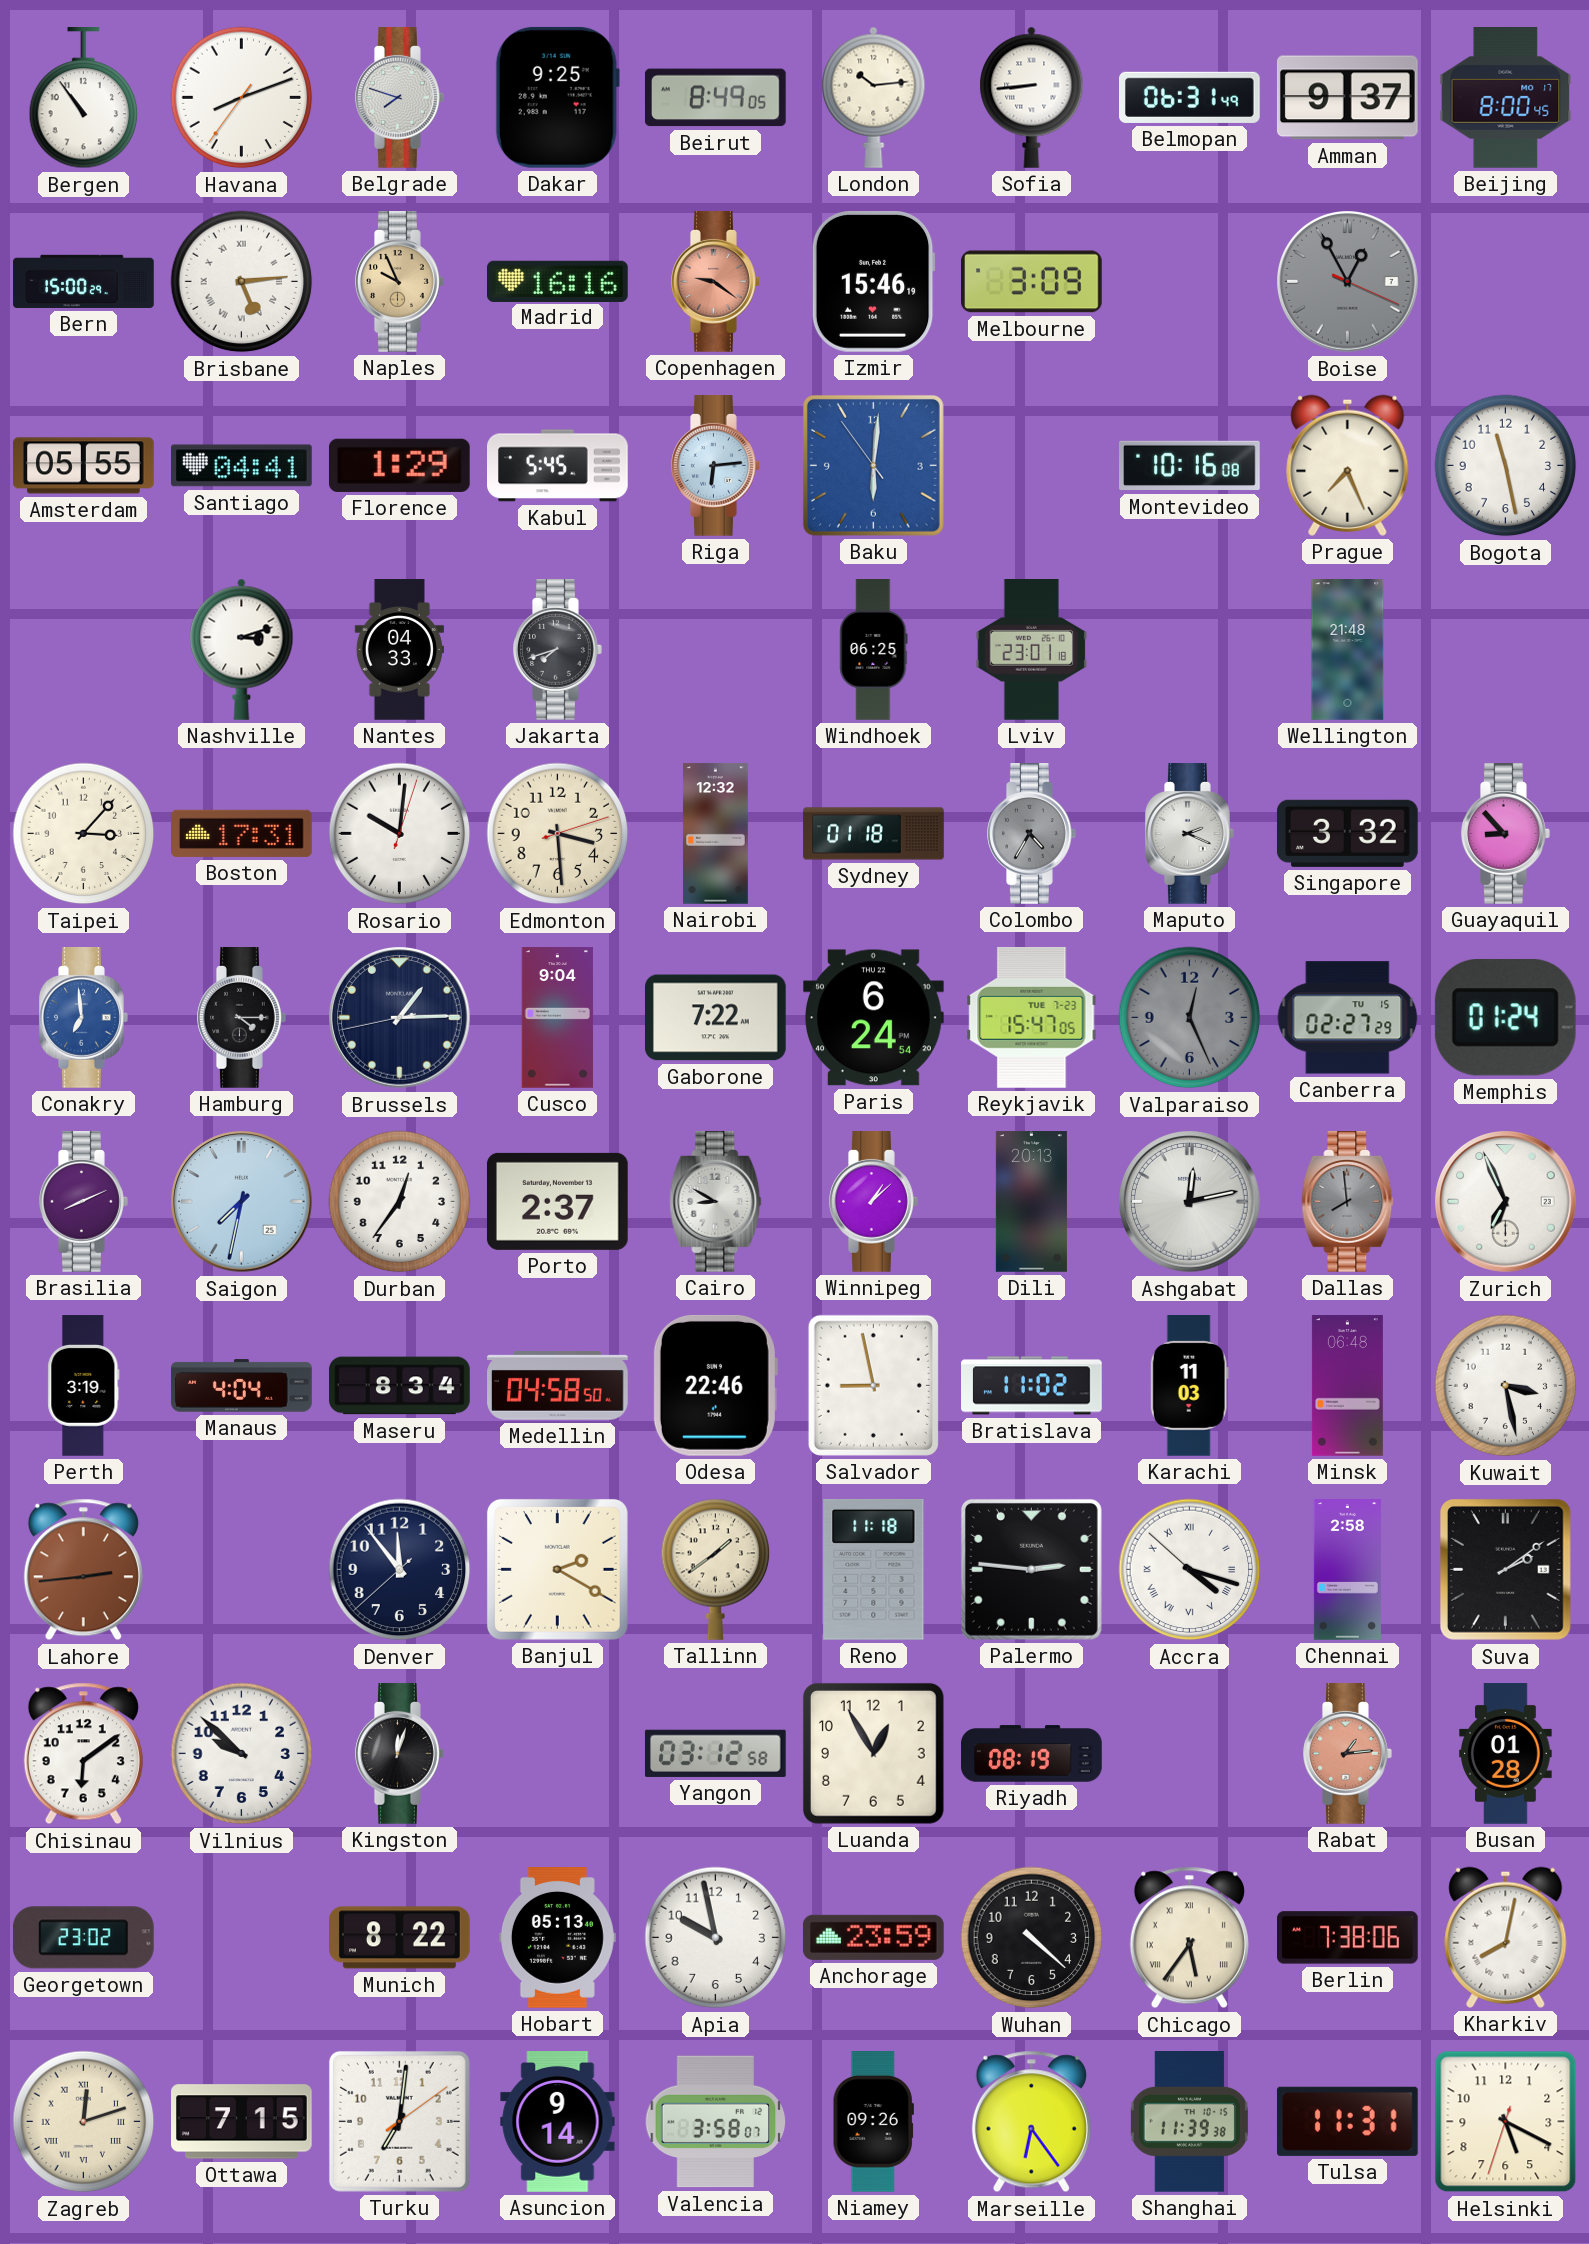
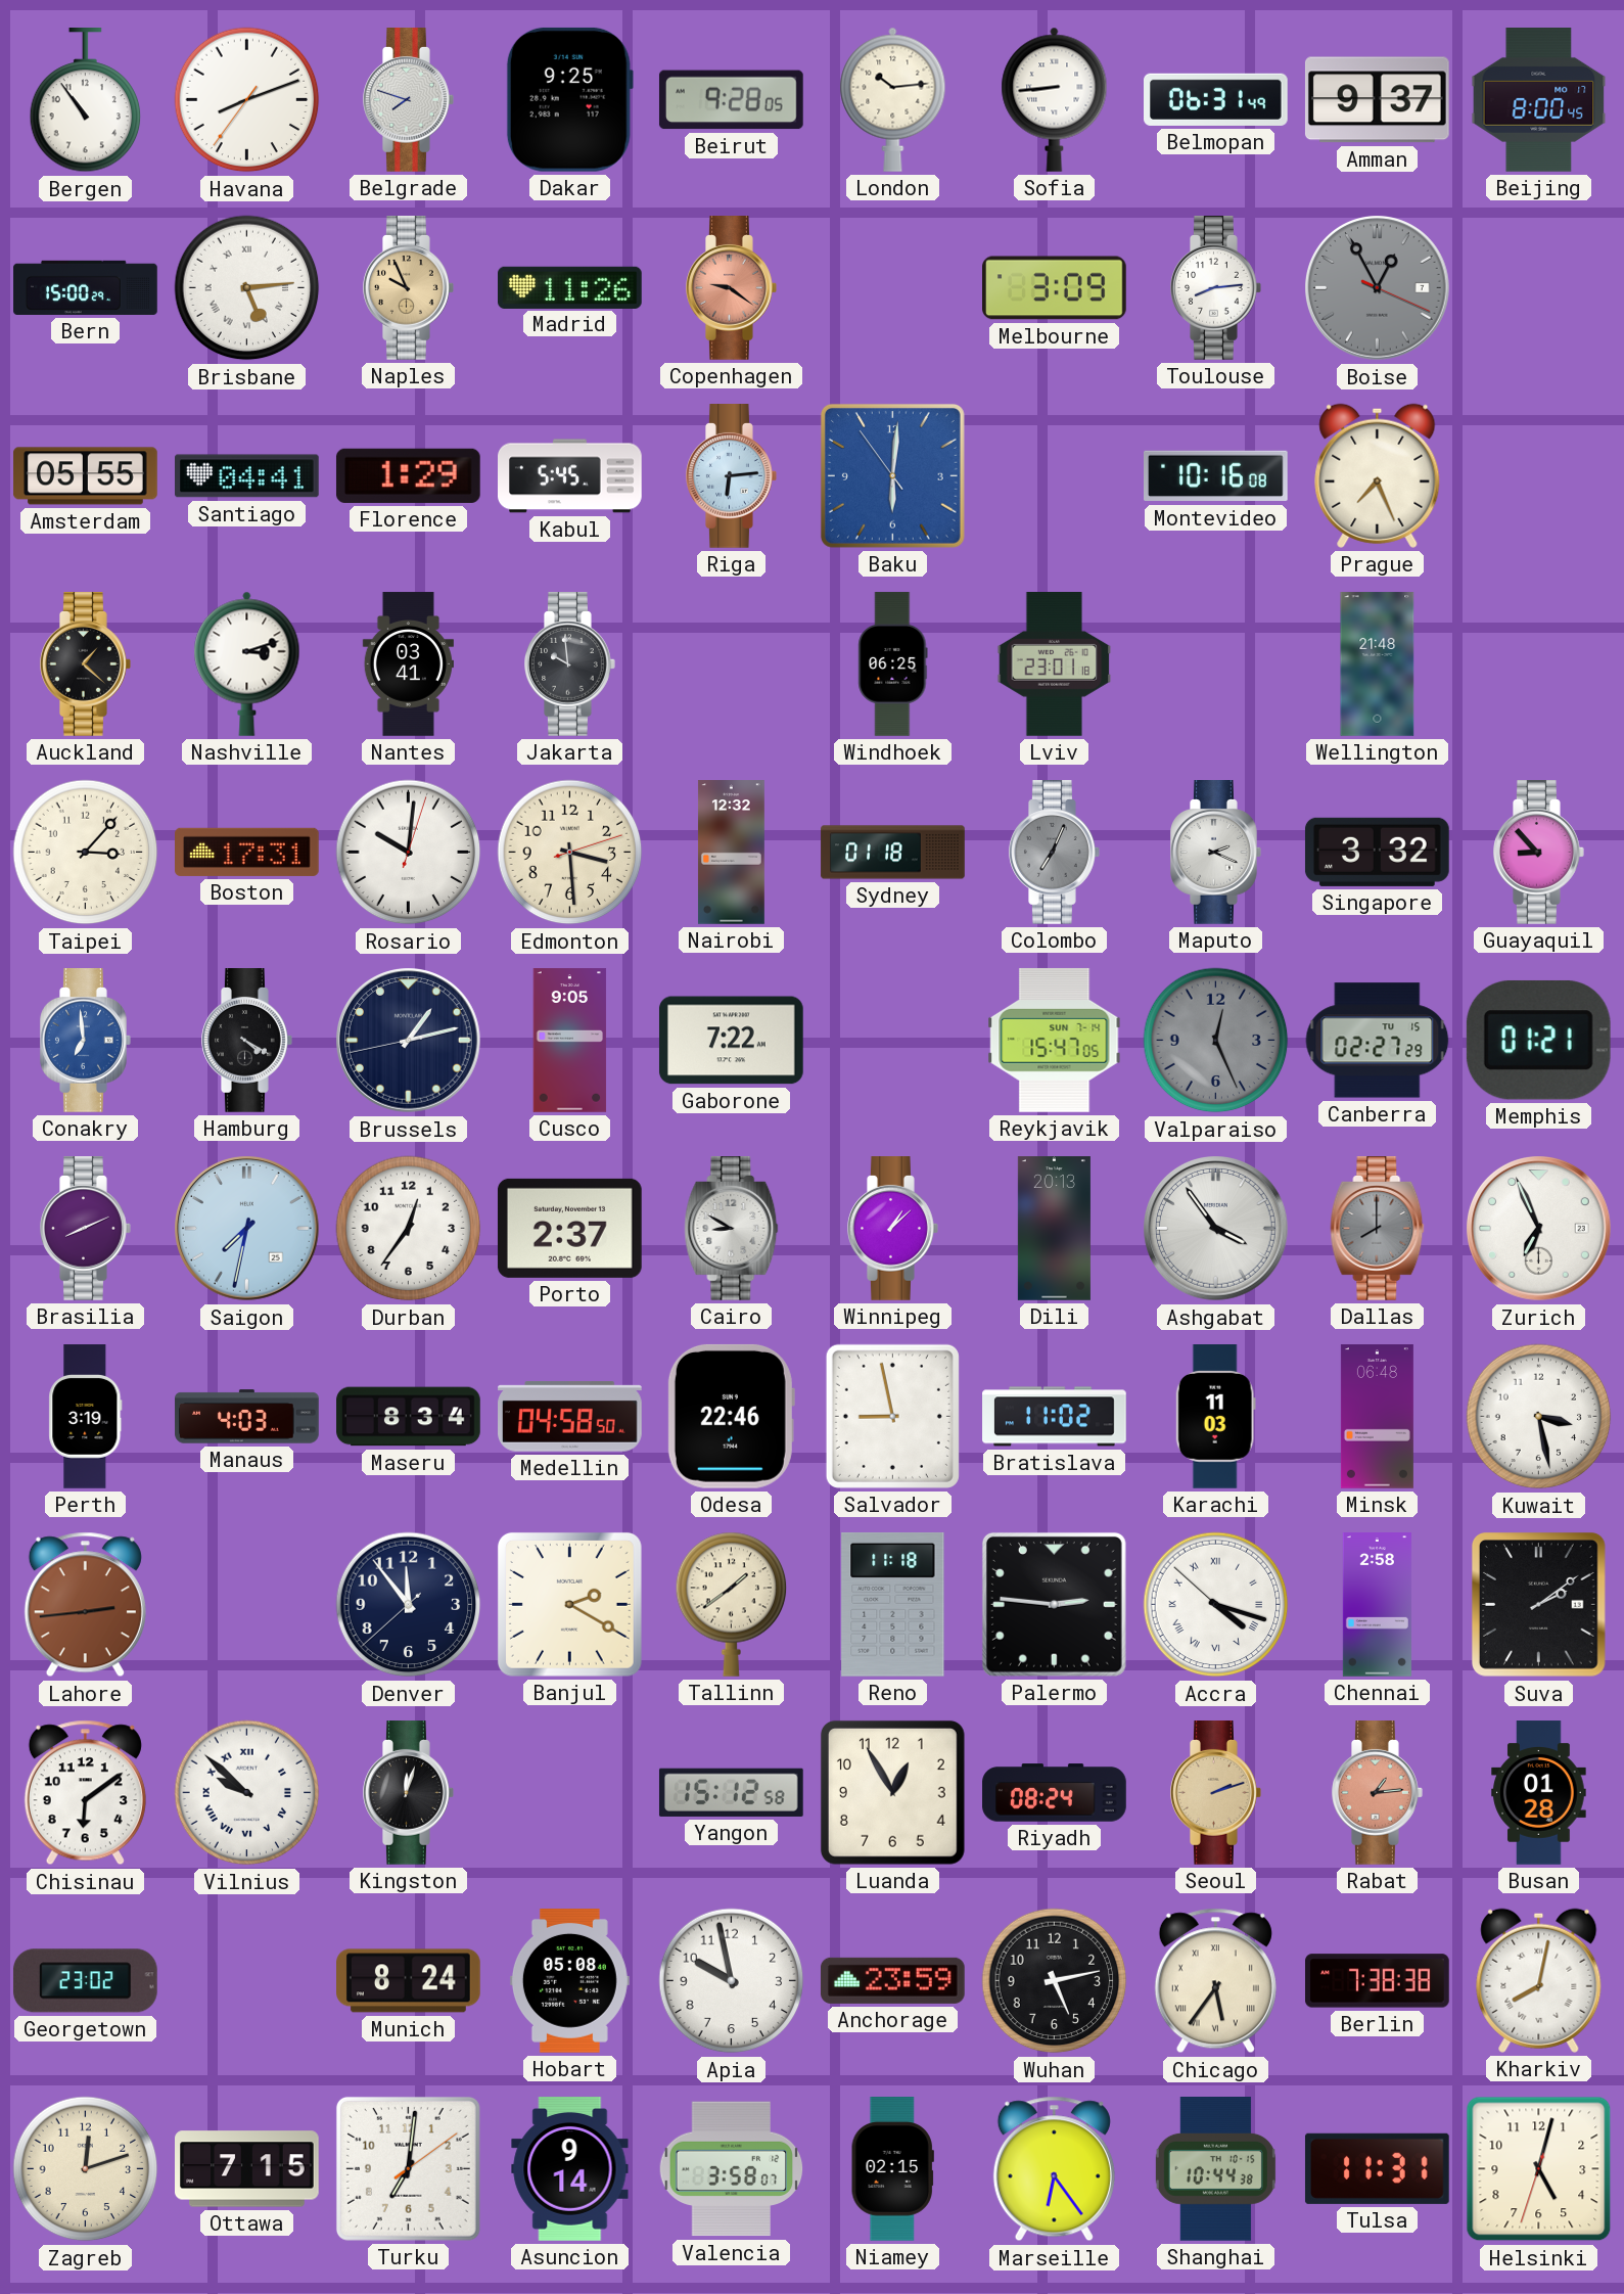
Beirut: 8:49 -> 9:28
Madrid: 16:16 -> 11:26
Izmir: 15:46 -> none
Toulouse: none -> 8:14
Bogota: 11:28 -> none
Auckland: none -> 1:22
Nantes: 04:33 -> 03:41
Jakarta: 7:42 -> 9:59
Colombo: 4:35 -> 7:04
Hamburg: 4:15 -> 4:20
Brussels: 1:14 -> 1:12
Cusco: 9:04 -> 9:05
Paris: 6:24 -> none
Reykjavik date: TUE 7-23 -> SUN 7-14
Memphis: 01:24 -> 01:21
Ashgabat: 12:13 -> 3:54
Dallas: 7:59 -> 8:00
Manaus: 4:04 -> 4:03
Vilnius numerals: Arabic -> Roman
Yangon: 03:12 -> 15:12
Riyadh: 08:19 -> 08:24
Seoul: none -> 2:12
Munich: 8:22 -> 8:24
Hobart: 05:13 -> 05:08
Wuhan: 4:22 -> 5:13
Berlin: 7:38:06 -> 7:38:38
Zagreb numerals: Roman -> Arabic
Niamey: 09:26 -> 02:15
Shanghai: 11:39 -> 10:44
Helsinki: 5:19 -> 5:02
